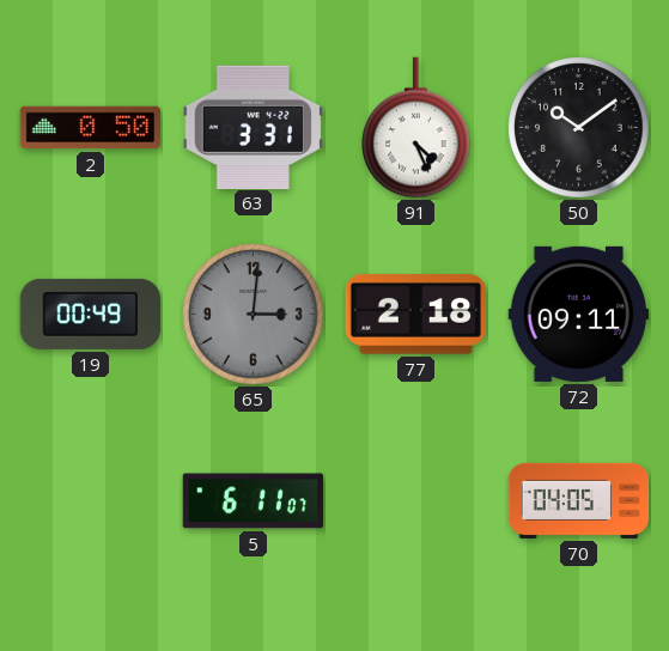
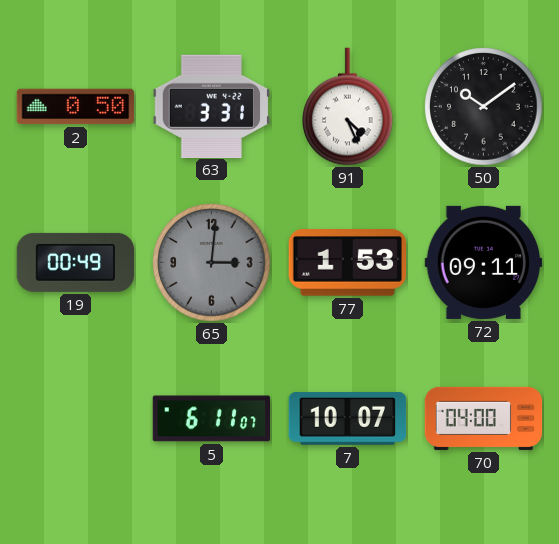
77: 2:18 -> 1:53
7: none -> 10:07
70: 04:05 -> 04:00
